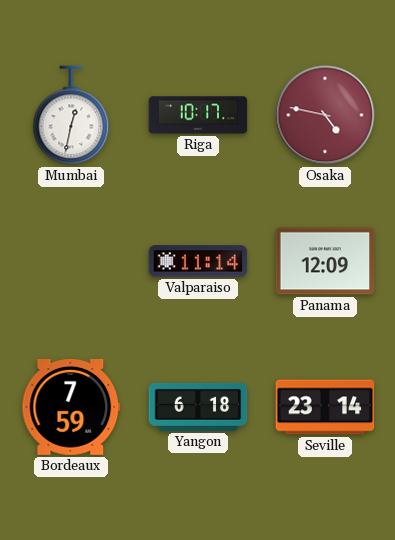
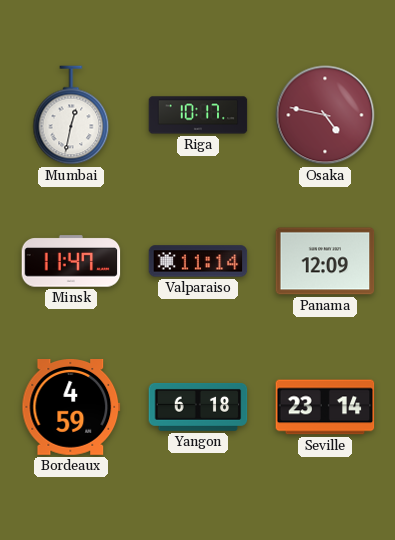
Minsk: none -> 11:47
Bordeaux: 7:59 -> 4:59
